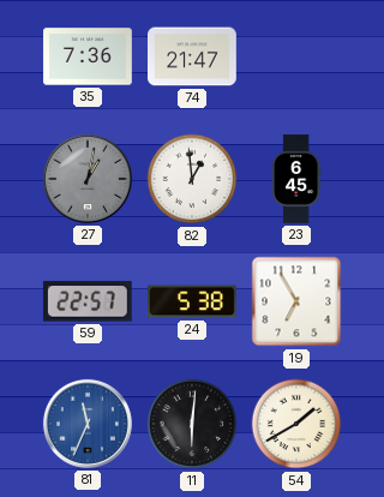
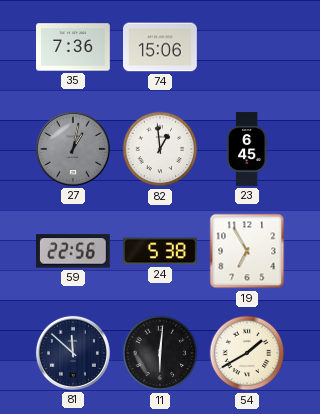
74: 21:47 -> 15:06
59: 22:57 -> 22:56
81: 11:34 -> 11:52
81 dial: blue -> navy
